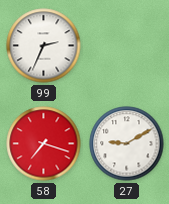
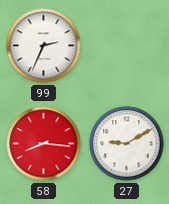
58: 7:18 -> 8:16
